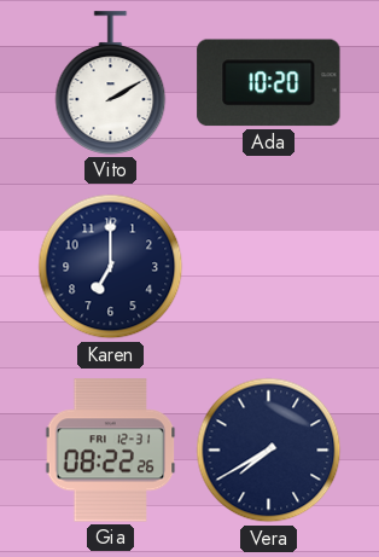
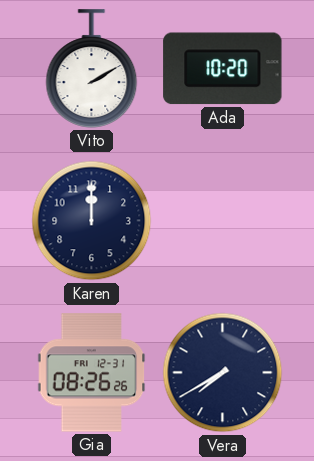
Karen: 7:00 -> 12:00
Gia: 08:22 -> 08:26
